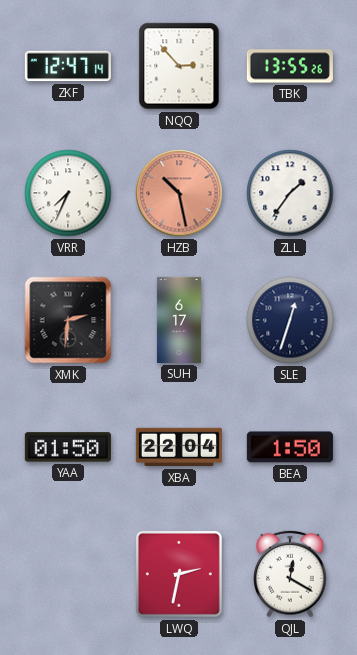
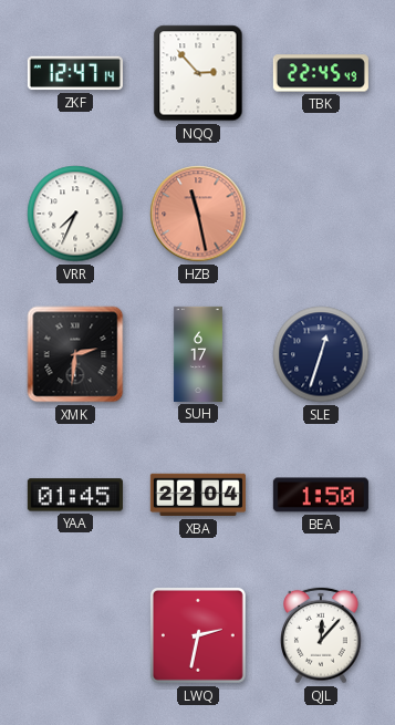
TBK: 13:55 -> 22:45
HZB: 10:28 -> 11:28
ZLL: 1:36 -> none
YAA: 01:50 -> 01:45
QJL: 12:20 -> 12:07
